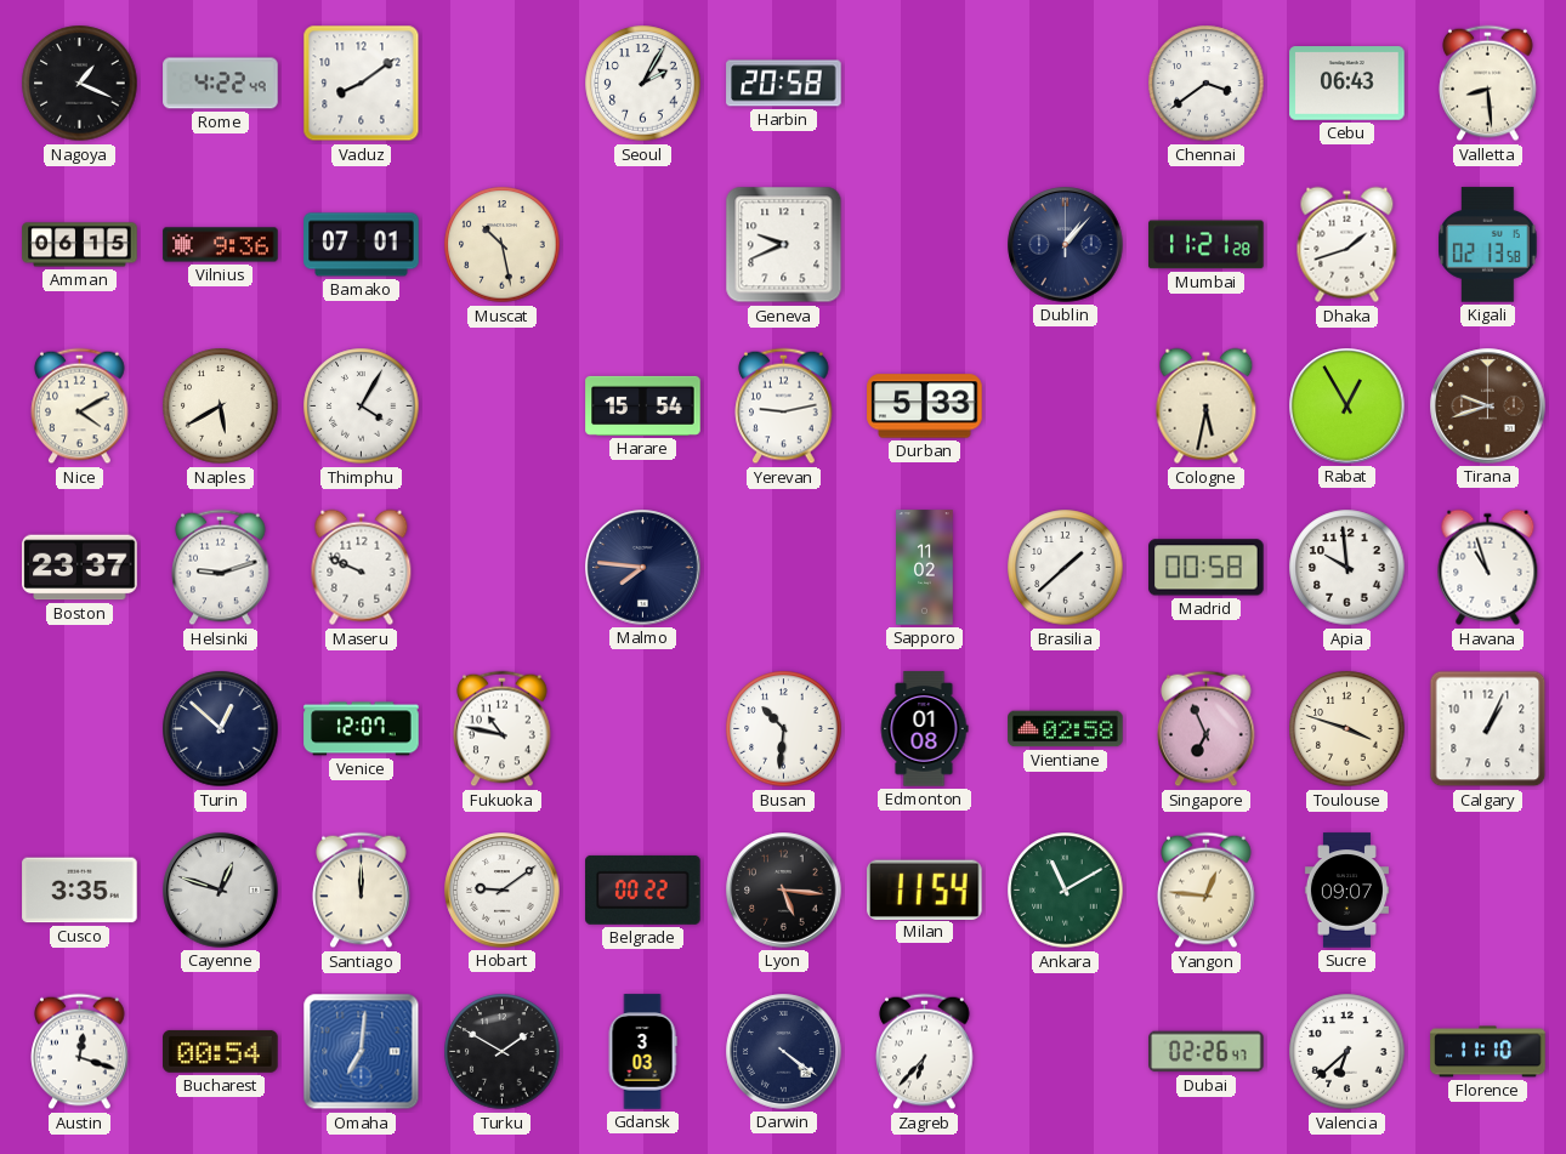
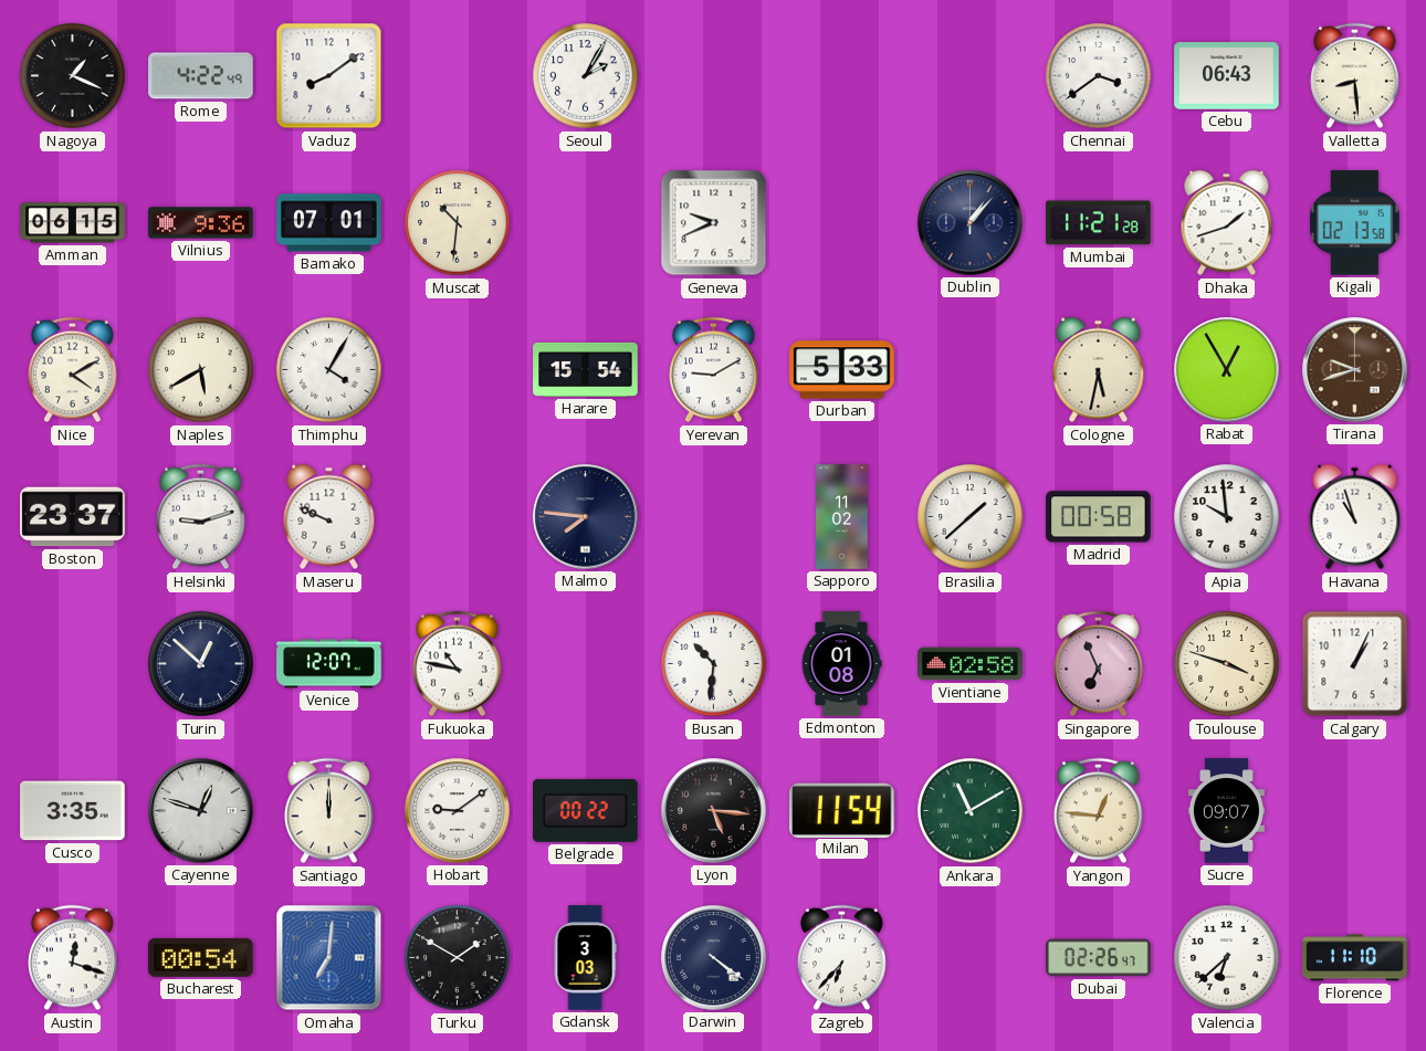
Harbin: 20:58 -> none
Muscat: 10:28 -> 10:31
Yerevan: 9:13 -> 9:10
